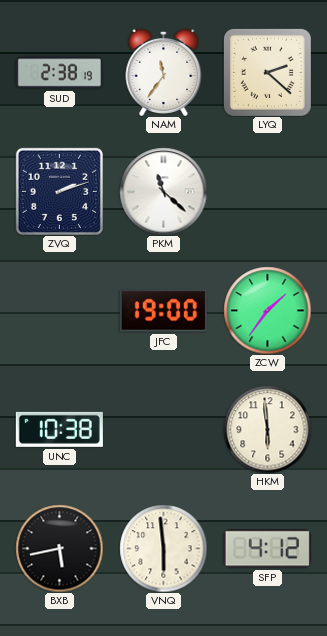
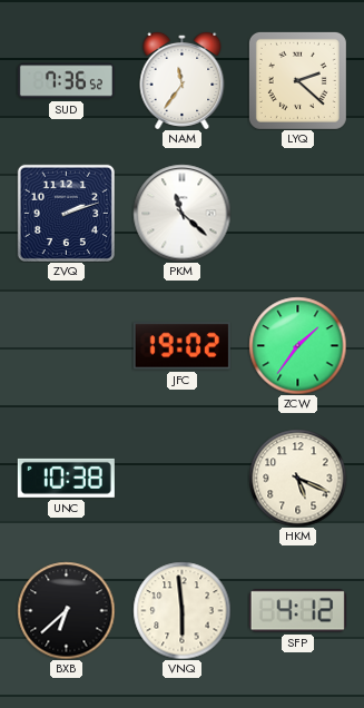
SUD: 2:38 -> 7:36
JFC: 19:00 -> 19:02
HKM: 5:59 -> 5:19
BXB: 5:43 -> 6:38
